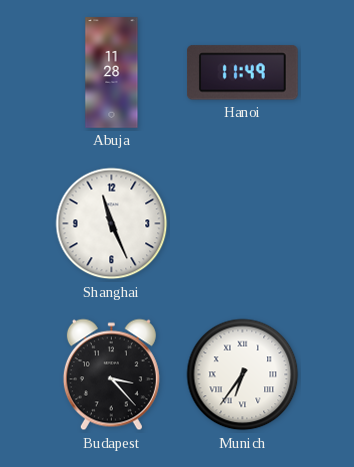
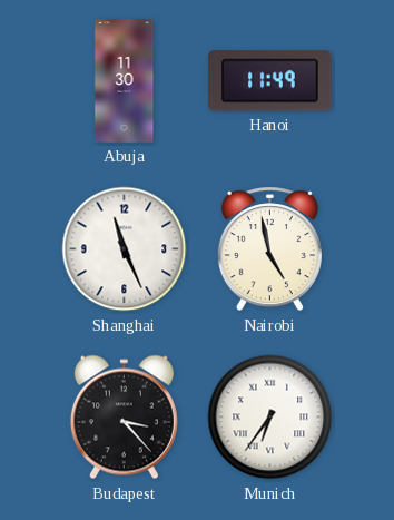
Abuja: 11:28 -> 11:30
Nairobi: none -> 4:58
